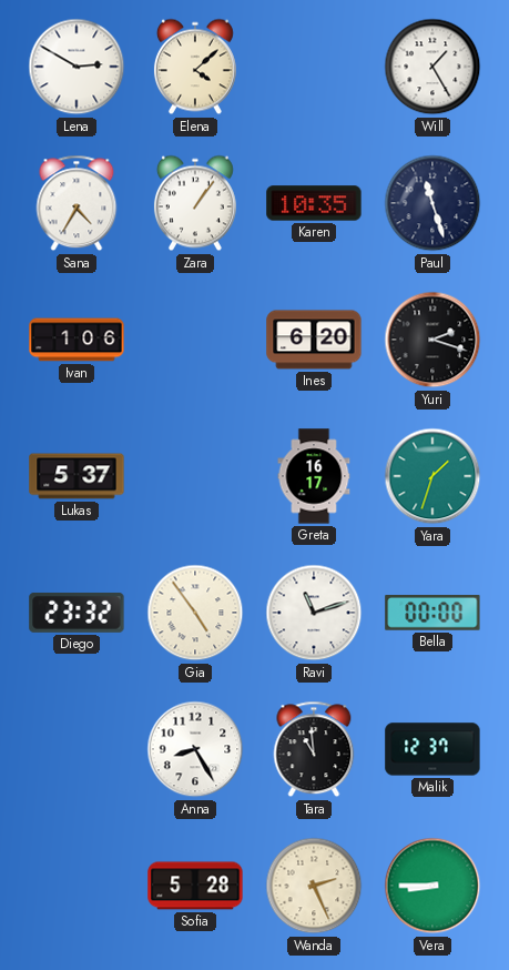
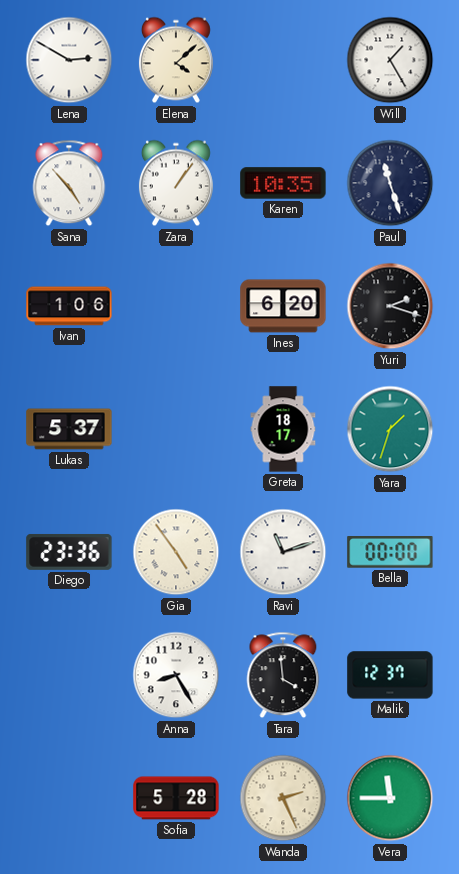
Sana: 4:35 -> 4:53
Greta: 16:17 -> 18:17
Diego: 23:32 -> 23:36
Tara: 10:59 -> 3:59
Vera: 8:45 -> 11:45
